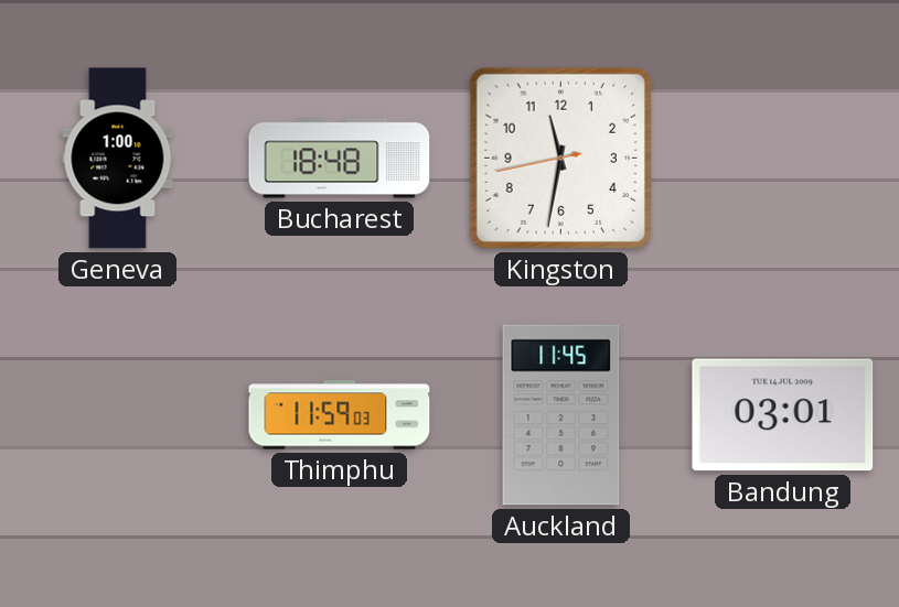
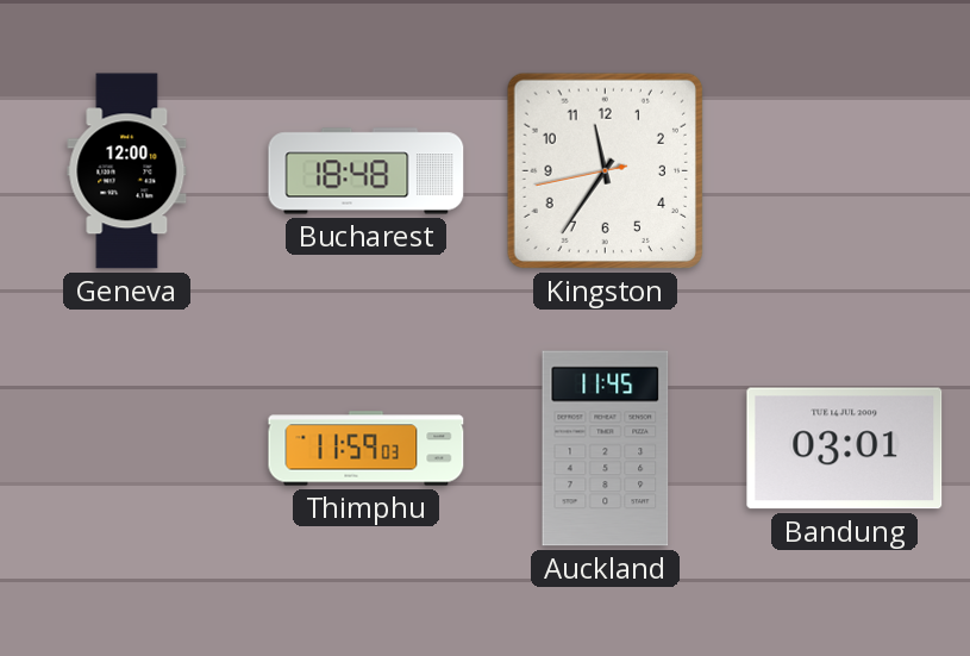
Geneva: 1:00 -> 12:00
Kingston: 11:31 -> 11:35
